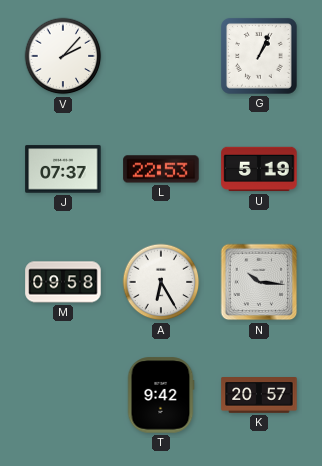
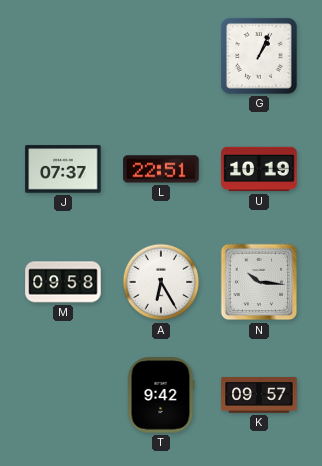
V: 2:07 -> none
L: 22:53 -> 22:51
U: 5:19 -> 10:19
K: 20:57 -> 09:57
